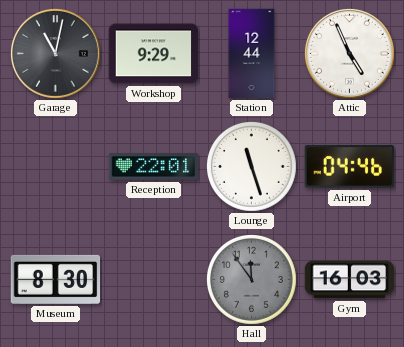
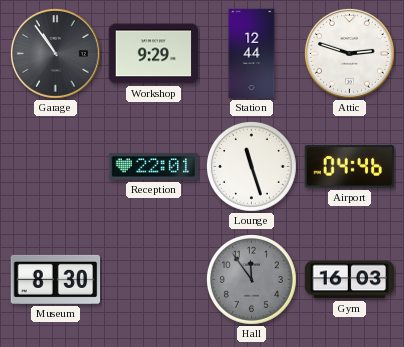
Garage: 11:02 -> 10:54
Attic: 4:56 -> 2:48
